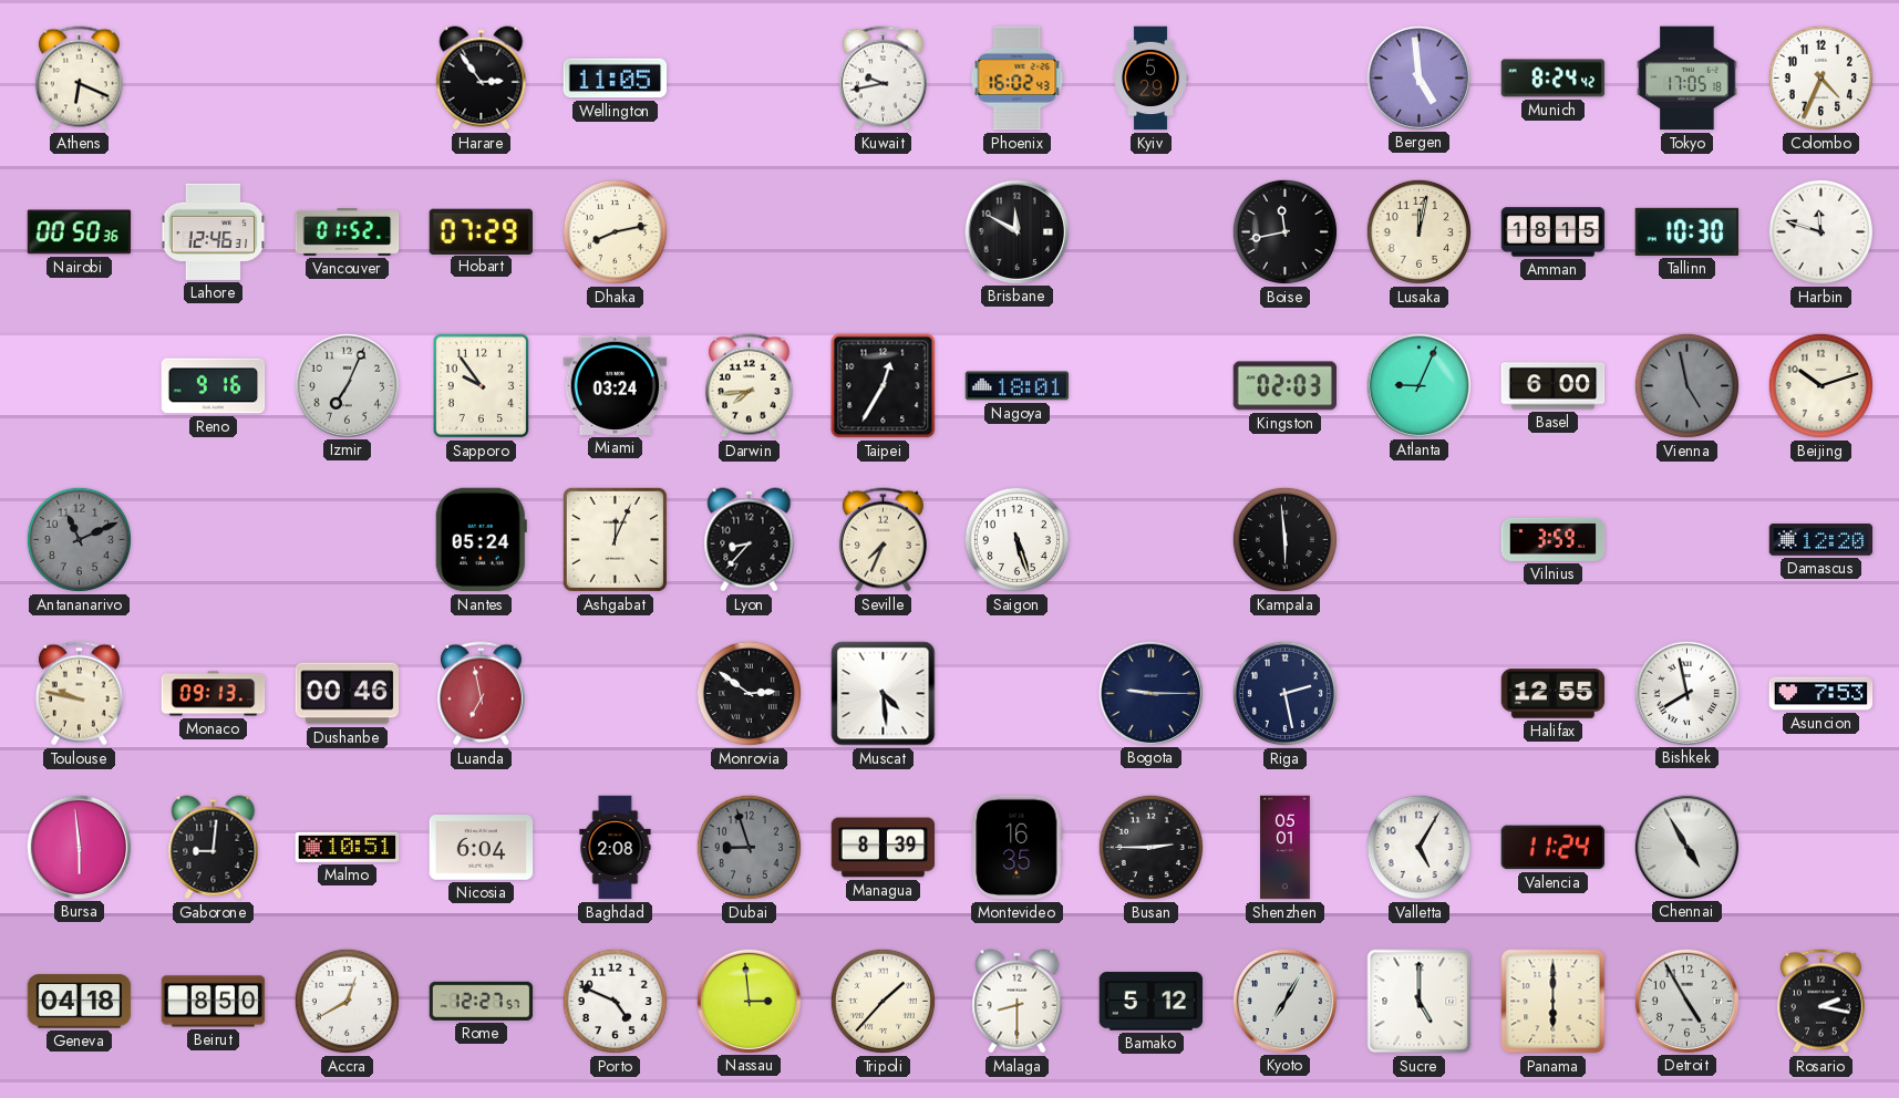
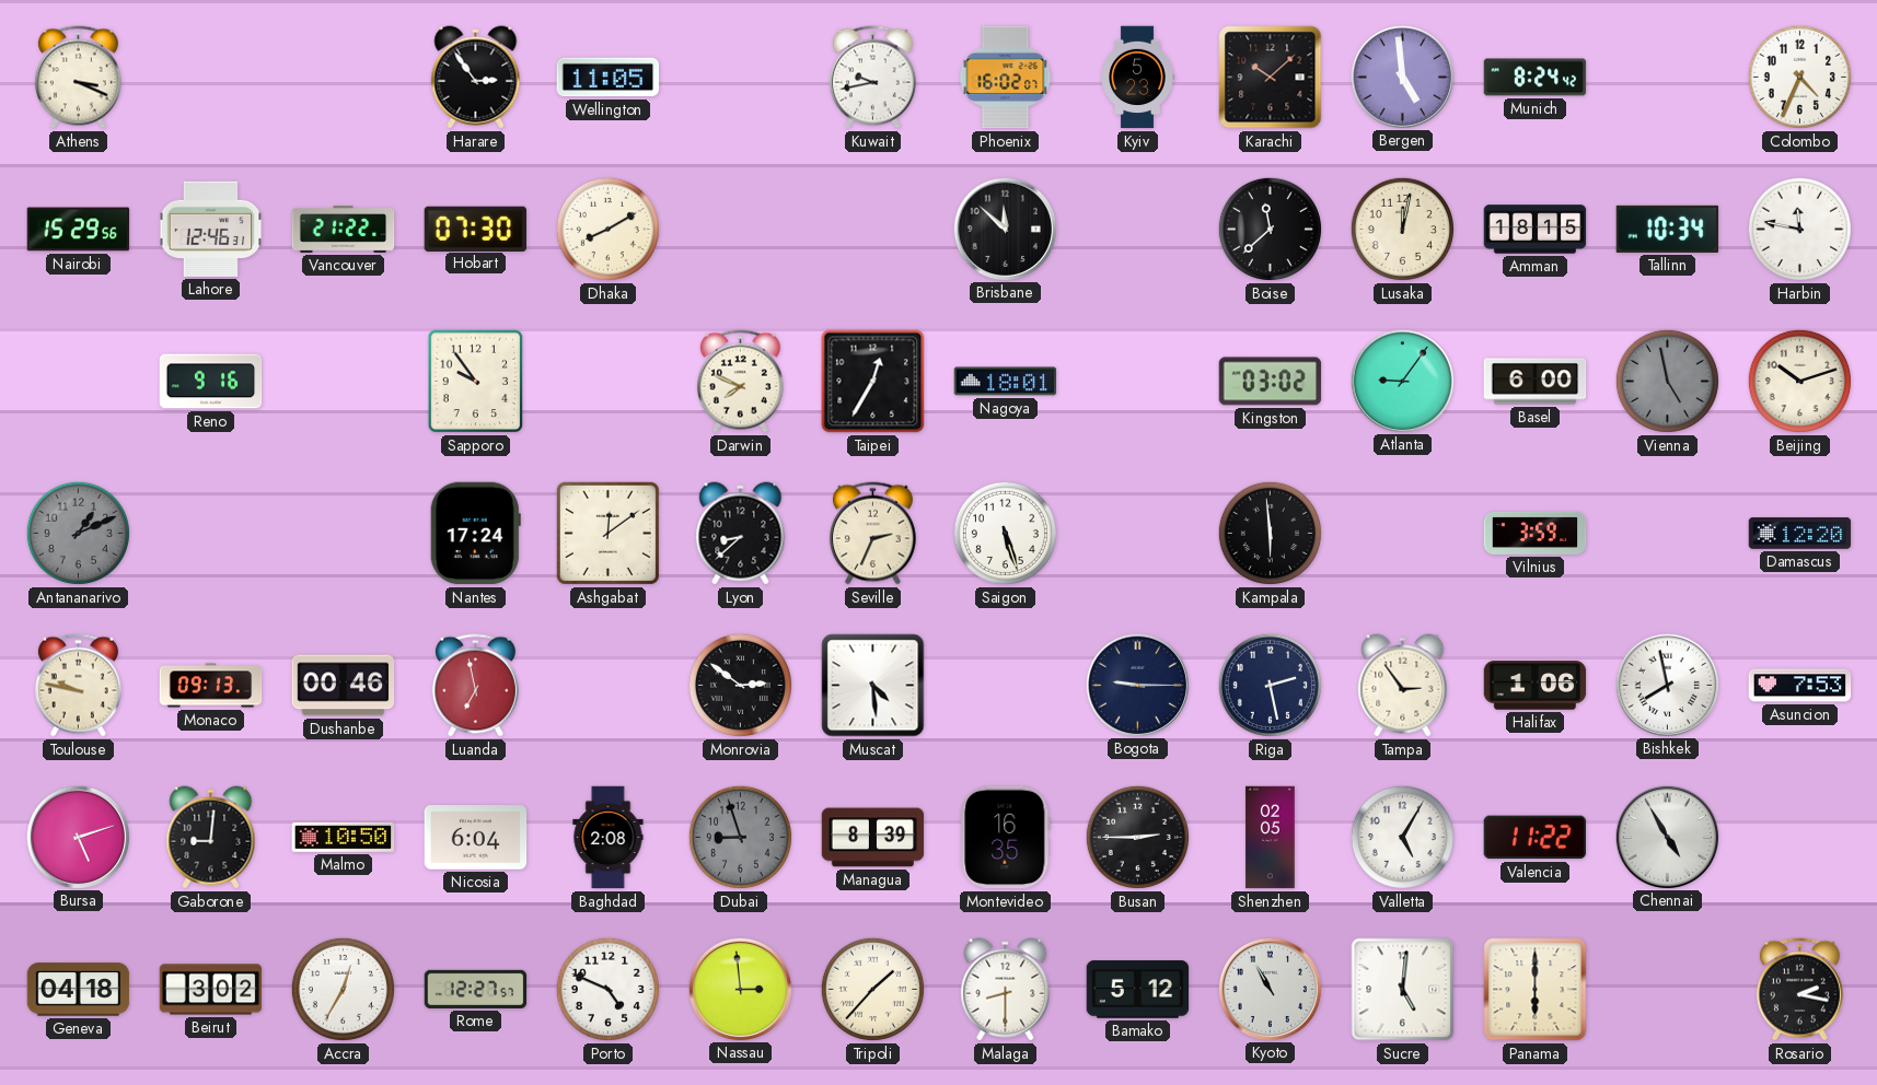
Athens: 6:19 -> 3:19
Phoenix: 16:02:43 -> 16:02:07
Kyiv: 5:29 -> 5:23
Karachi: none -> 10:08
Tokyo: 17:05 -> none
Nairobi: 00:50 -> 15:29
Vancouver: 01:52 -> 21:22
Hobart: 07:29 -> 07:30
Dhaka: 8:13 -> 8:10
Brisbane: 11:50 -> 11:52
Boise: 11:43 -> 11:38
Tallinn: 10:30 -> 10:34
Harbin: 11:48 -> 11:47
Izmir: 7:04 -> none
Miami: 03:24 -> none
Darwin: 7:44 -> 7:49
Kingston: 02:03 -> 03:02
Atlanta: 9:04 -> 9:06
Antananarivo: 11:11 -> 1:11
Nantes: 05:24 -> 17:24
Ashgabat: 12:04 -> 12:09
Lyon: 8:37 -> 8:38
Seville: 7:34 -> 2:34
Tampa: none -> 2:54
Halifax: 12:55 -> 1:06
Bursa: 5:59 -> 5:12
Malmo: 10:51 -> 10:50
Shenzhen: 05:01 -> 02:05
Valencia: 11:24 -> 11:22
Beirut: 8:50 -> 3:02
Accra: 12:40 -> 12:35
Kyoto: 7:05 -> 10:55
Sucre: 5:00 -> 5:01
Detroit: 4:55 -> none
